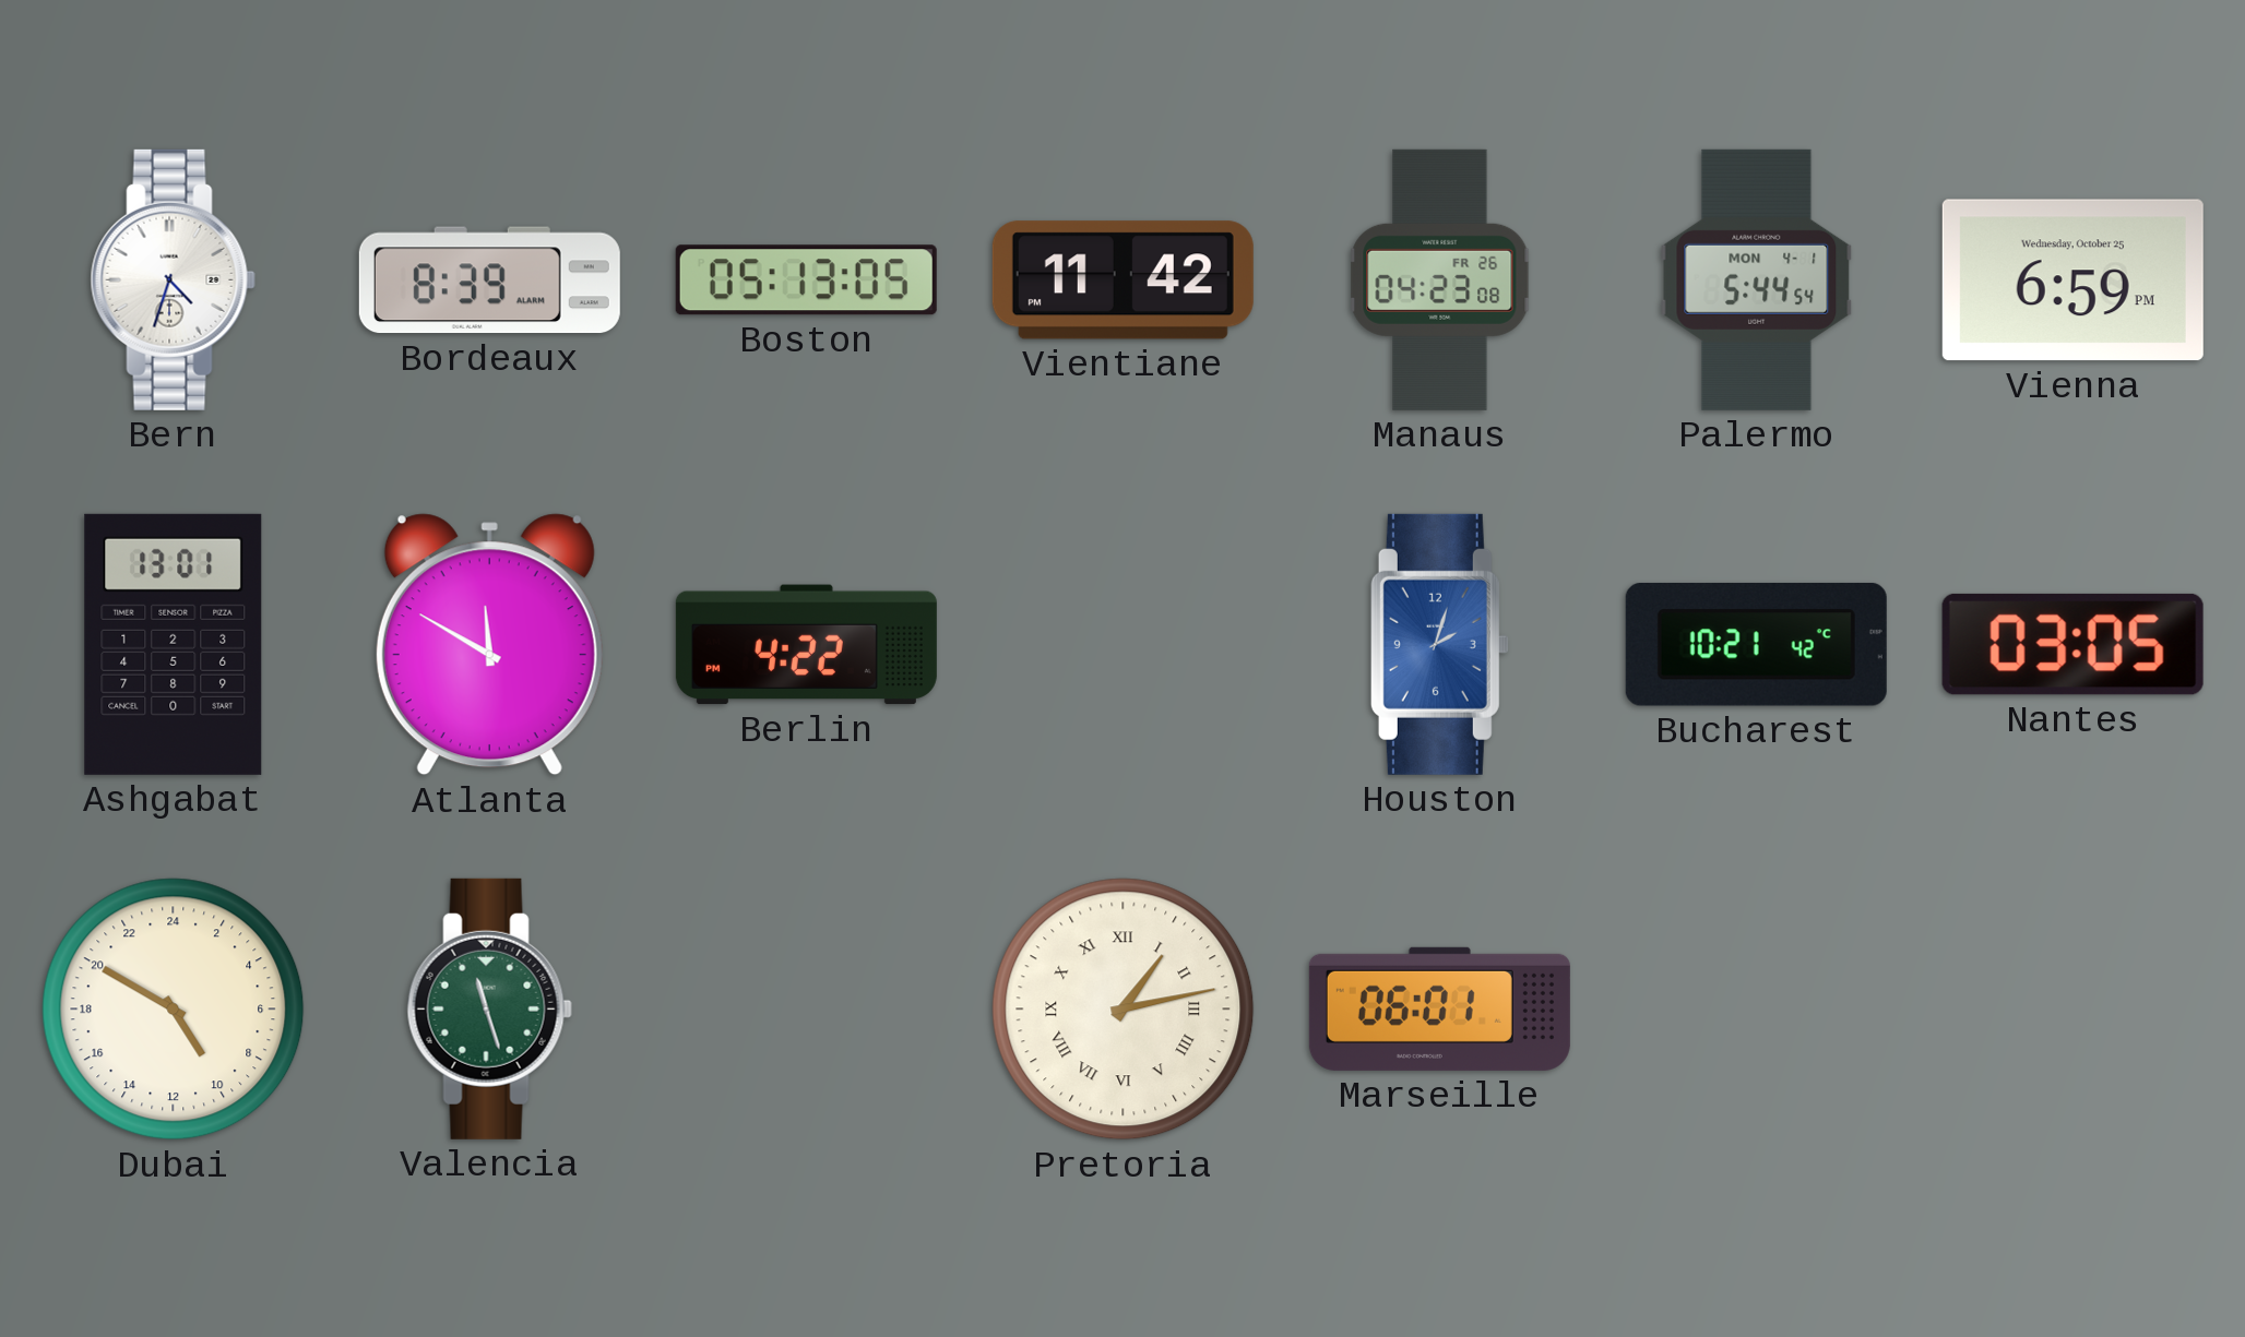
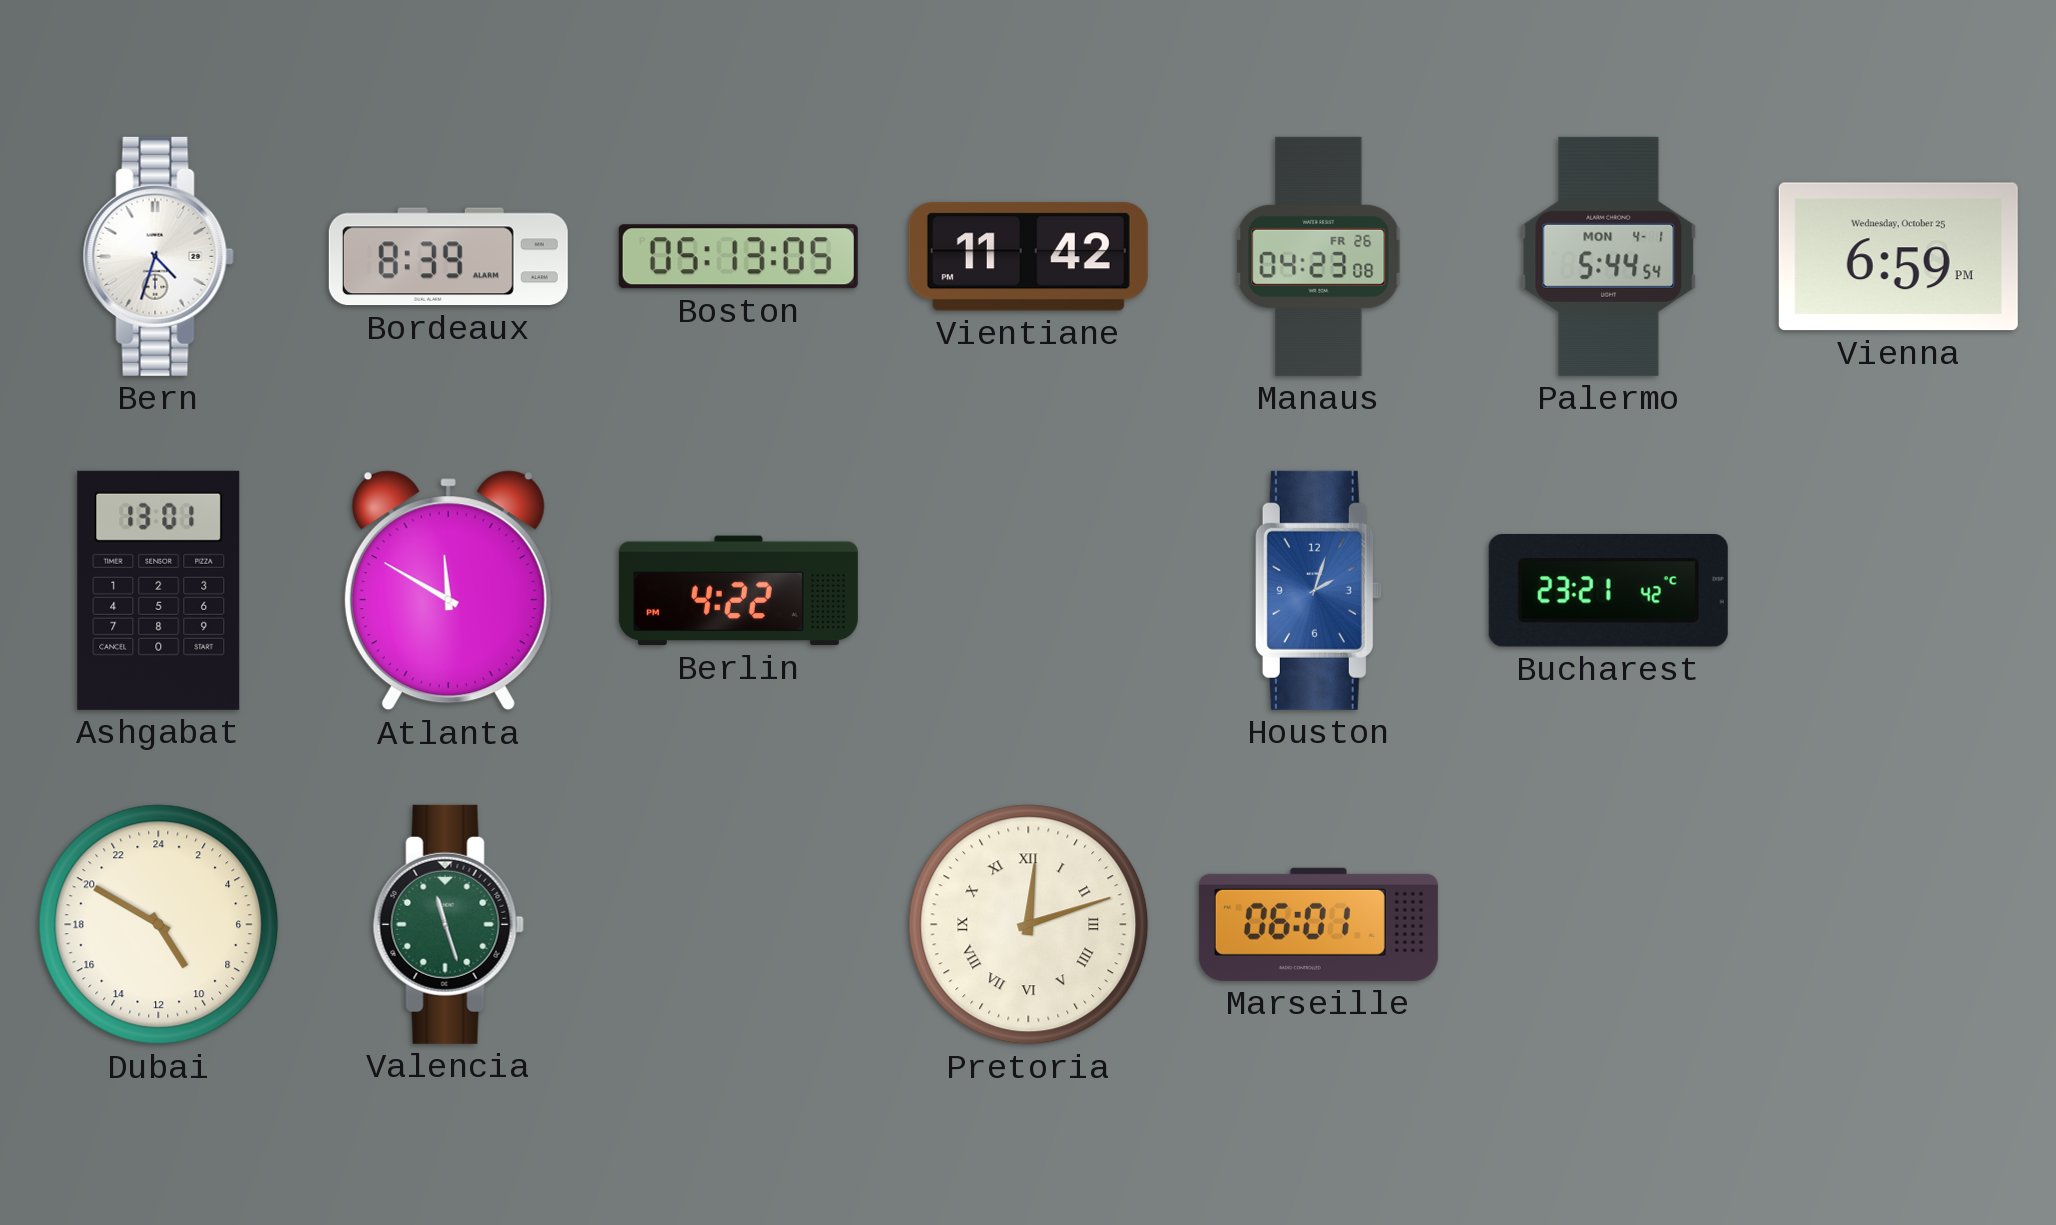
Bucharest: 10:21 -> 23:21
Nantes: 03:05 -> none
Pretoria: 1:13 -> 12:12
